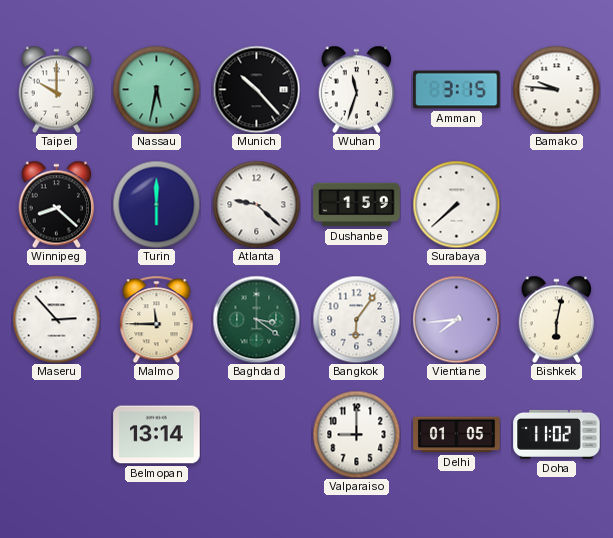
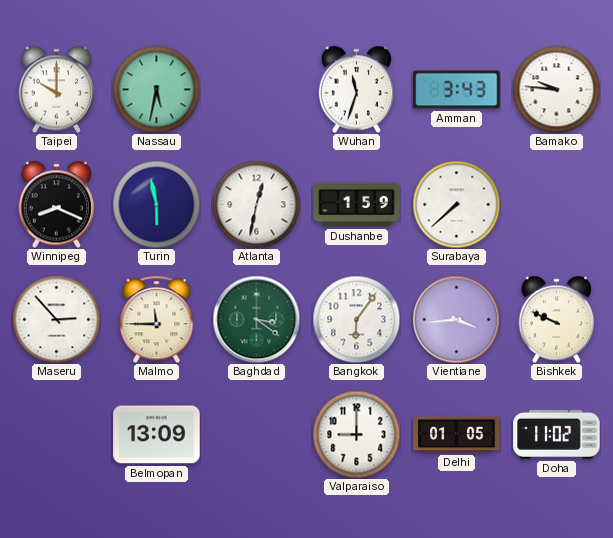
Munich: 10:23 -> none
Amman: 3:15 -> 3:43
Winnipeg: 8:22 -> 8:19
Turin: 6:00 -> 5:58
Atlanta: 9:22 -> 12:32
Vientiane: 7:44 -> 3:44
Bishkek: 6:02 -> 9:49
Belmopan: 13:14 -> 13:09
